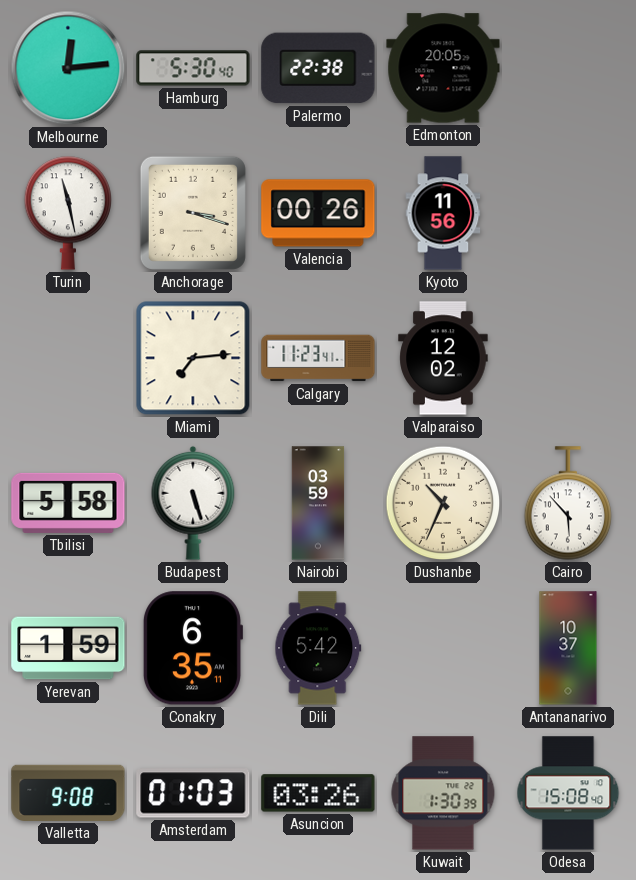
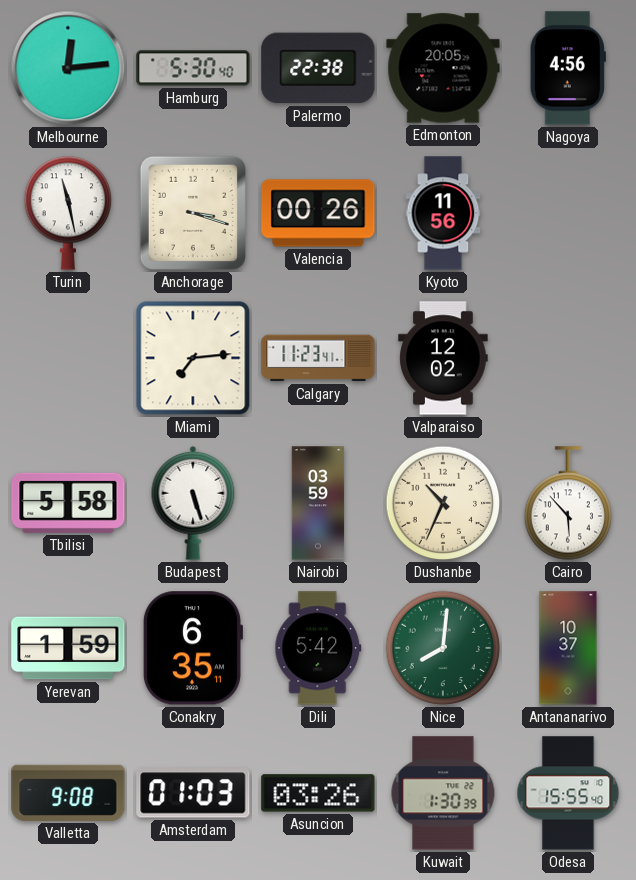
Nagoya: none -> 4:56
Nice: none -> 8:01
Odesa: 15:08 -> 15:55
